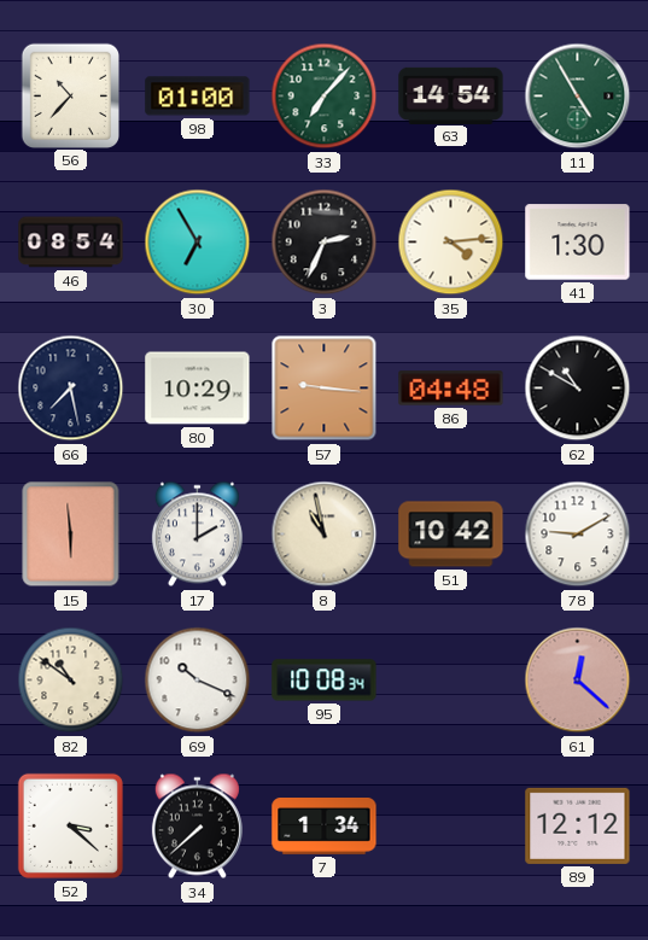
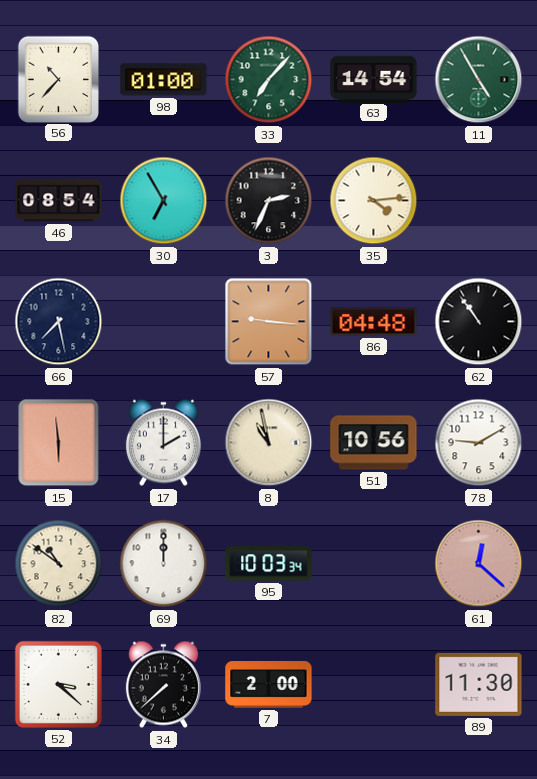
41: 1:30 -> none
80: 10:29 -> none
62: 10:50 -> 10:54
51: 10:42 -> 10:56
69: 10:19 -> 12:00
95: 10:08 -> 10:03
7: 1:34 -> 2:00
89: 12:12 -> 11:30
